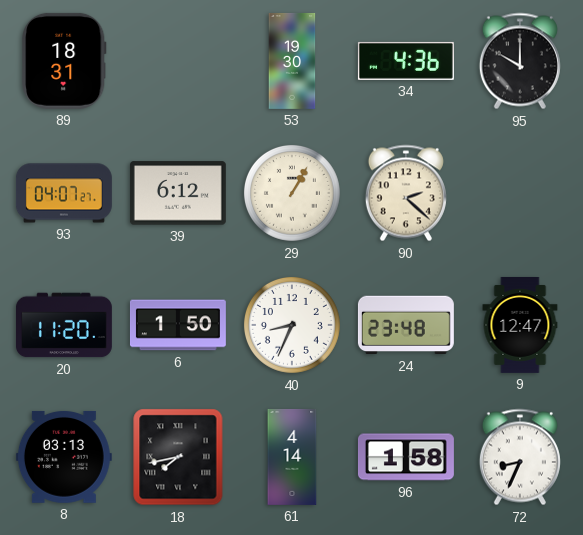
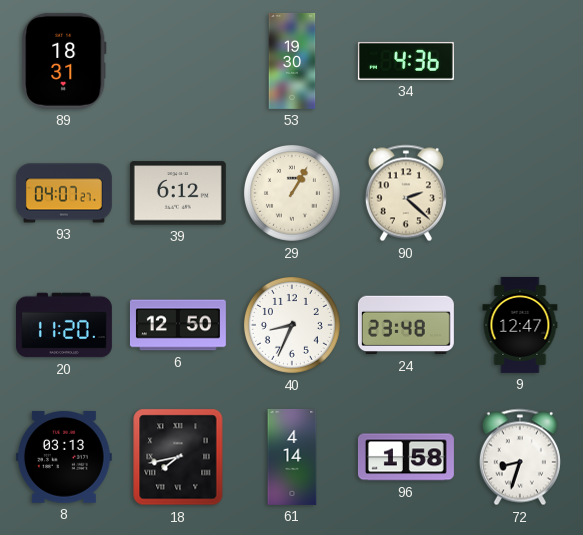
95: 10:00 -> none
6: 1:50 -> 12:50
72: 8:34 -> 8:33
